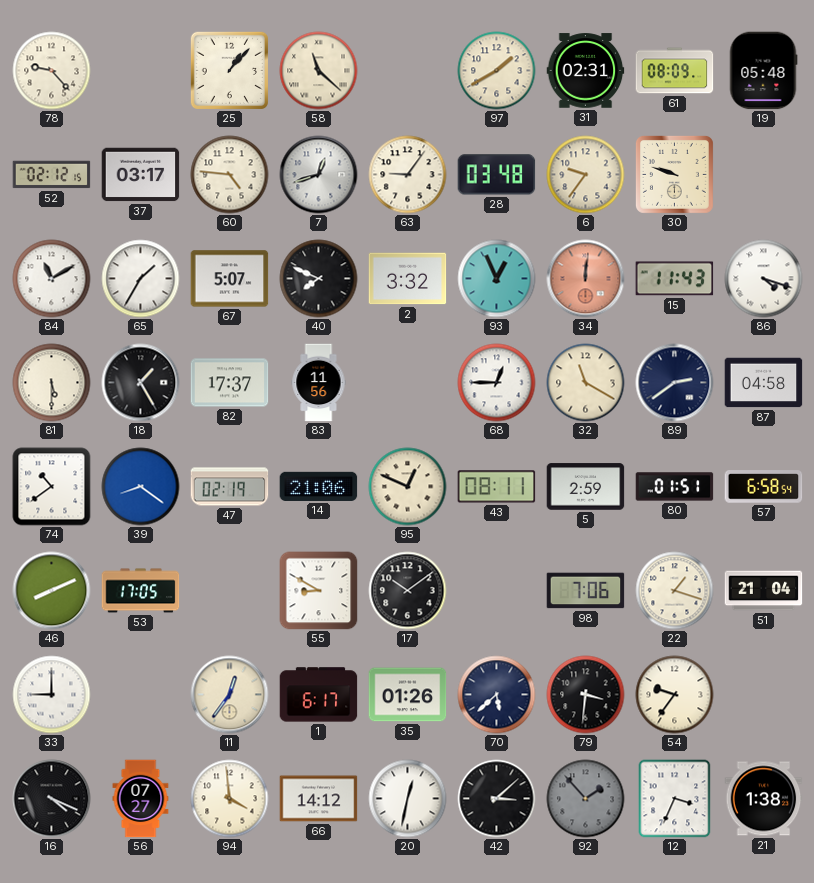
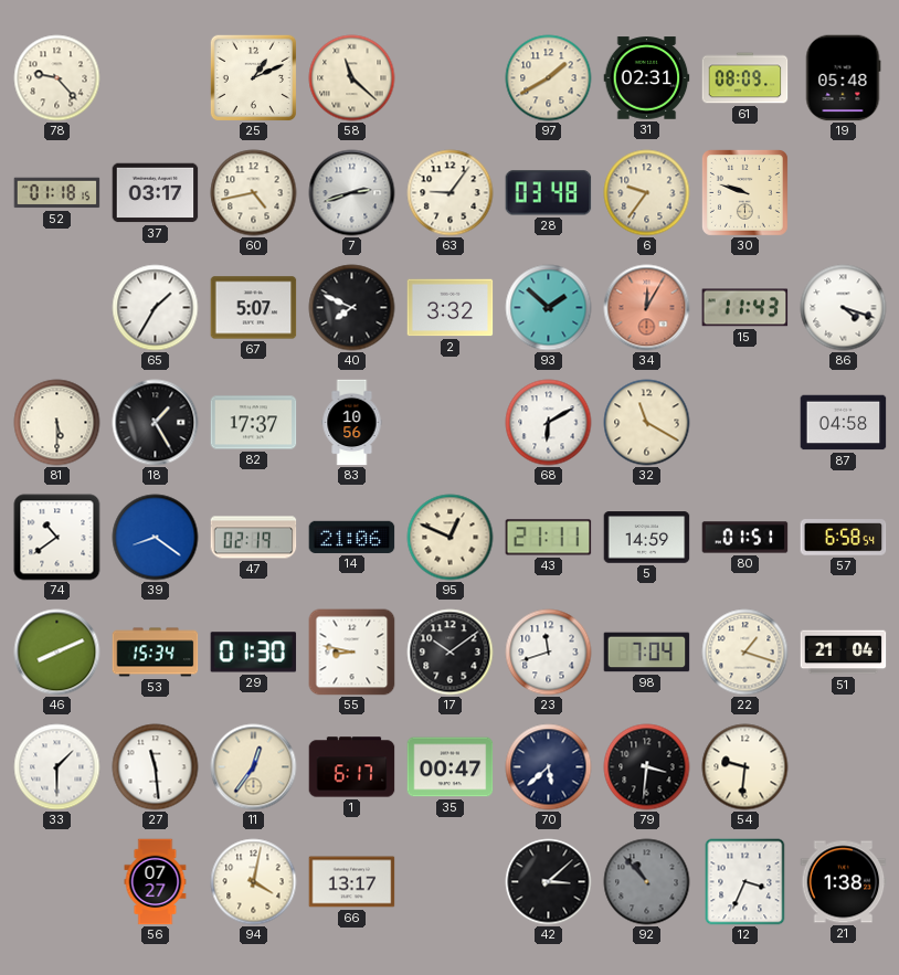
25: 1:07 -> 1:11
52: 02:12 -> 01:18
60: 4:46 -> 4:43
7: 12:42 -> 2:42
84: 11:10 -> none
93: 12:56 -> 1:52
34: 12:01 -> 12:05
83: 11:56 -> 10:56
68: 12:45 -> 6:10
89: 2:39 -> none
43: 08:11 -> 21:11
5: 2:59 -> 14:59
53: 17:05 -> 15:34
29: none -> 01:30
55: 8:50 -> 8:47
23: none -> 11:42
98: 7:06 -> 7:04
33: 9:00 -> 1:30
27: none -> 11:29
35: 01:26 -> 00:47
54: 9:36 -> 9:31
16: 4:19 -> none
94: 3:59 -> 4:02
66: 14:12 -> 13:17
20: 12:32 -> none
92: 1:53 -> 10:53
